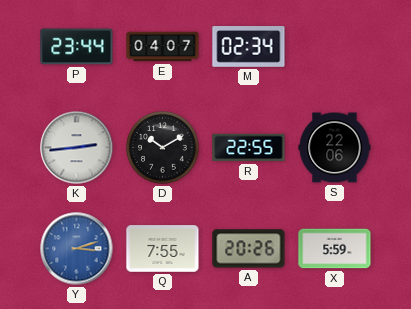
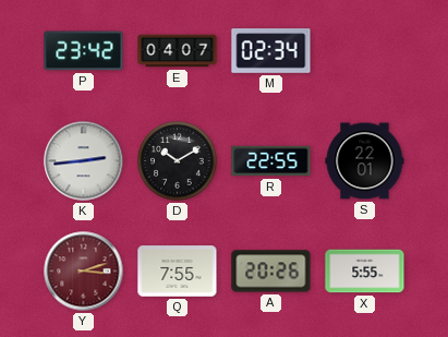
P: 23:44 -> 23:42
S: 22:06 -> 22:01
Y dial: blue -> burgundy
X: 5:59 -> 5:55
